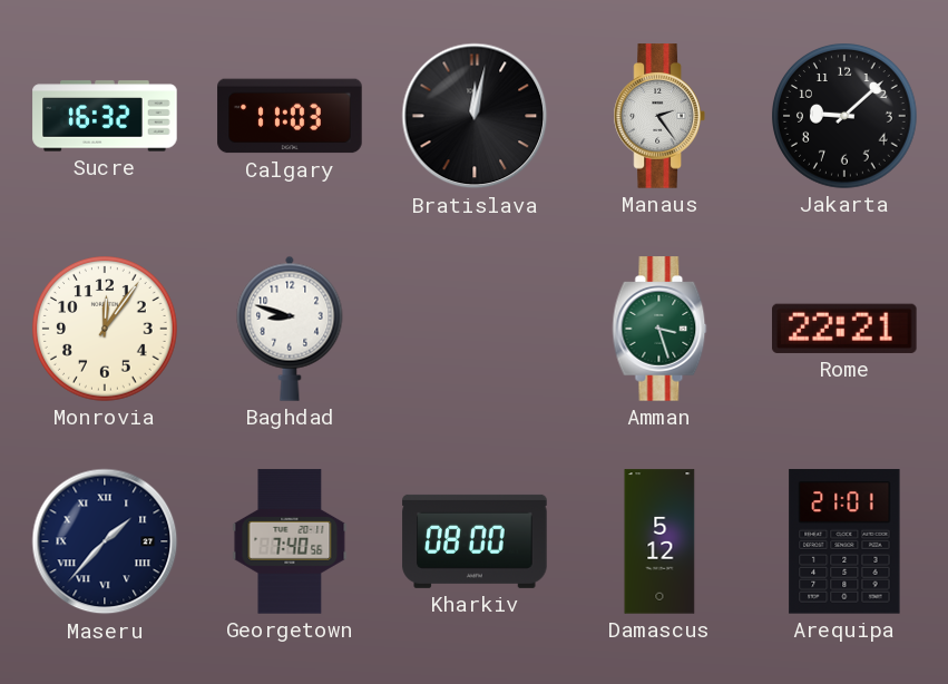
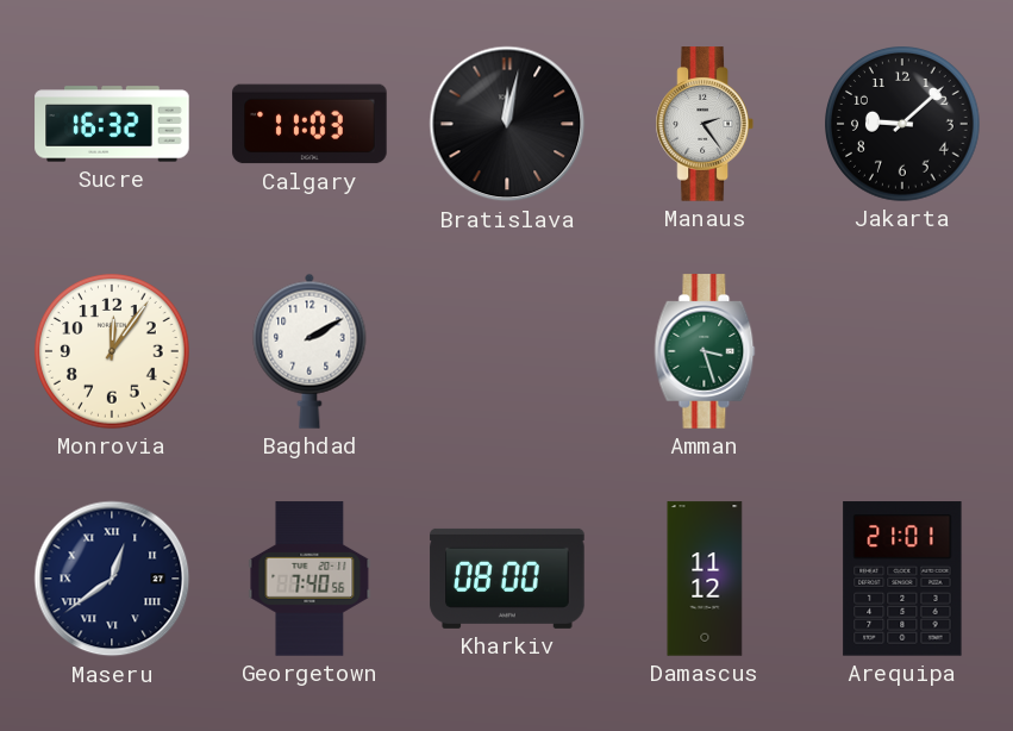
Baghdad: 8:48 -> 2:10
Rome: 22:21 -> none
Maseru: 1:37 -> 12:39
Damascus: 5:12 -> 11:12
